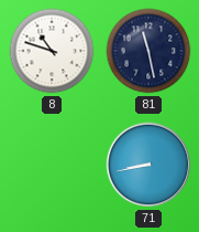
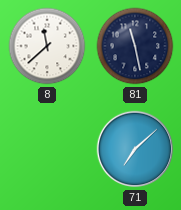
8: 10:48 -> 11:38
71: 8:43 -> 7:08
